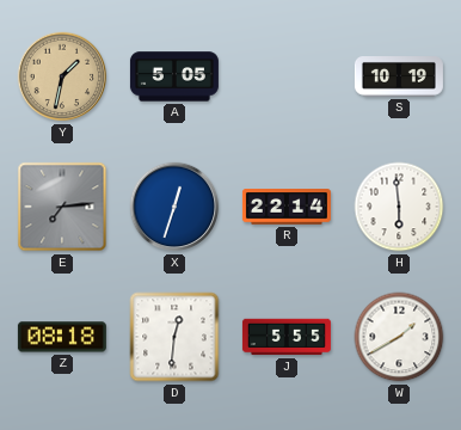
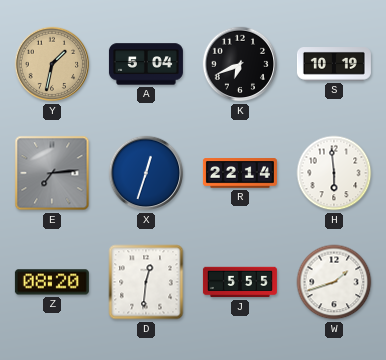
A: 5:05 -> 5:04
K: none -> 6:41
Z: 08:18 -> 08:20
W: 1:40 -> 1:42
